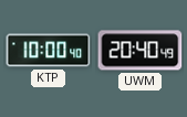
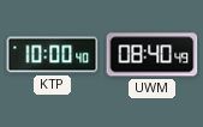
UWM: 20:40 -> 08:40
